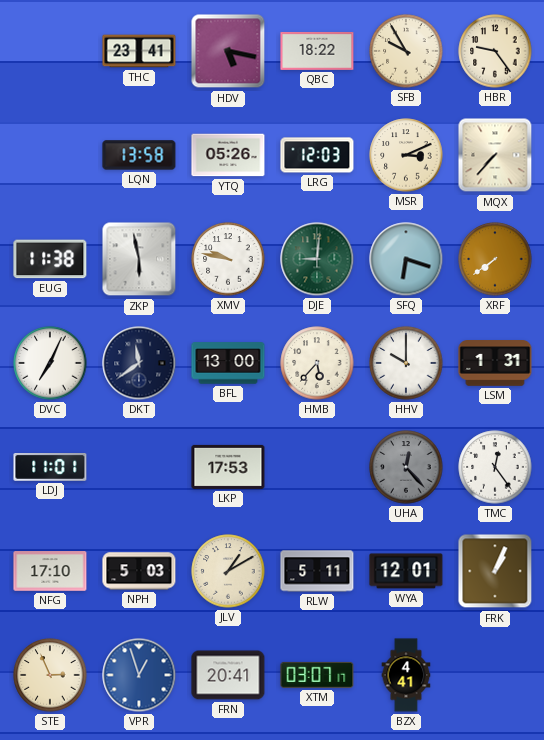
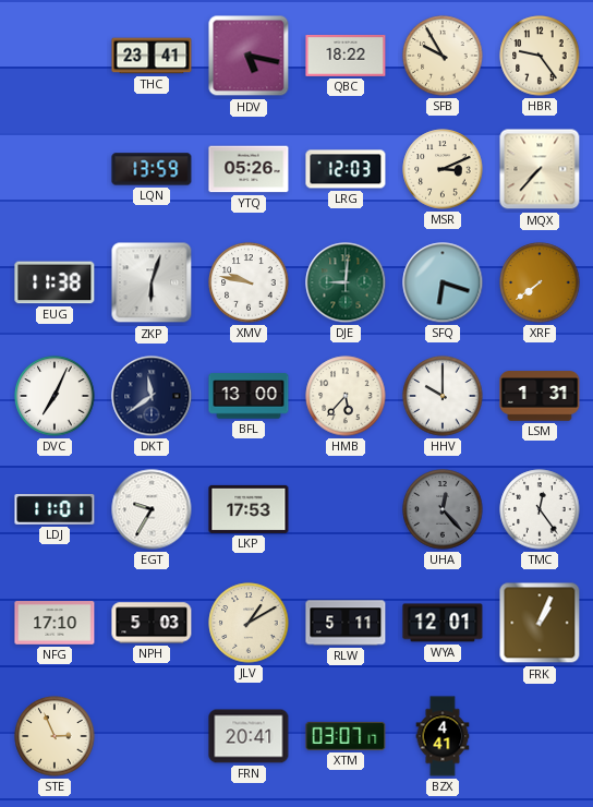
LQN: 13:58 -> 13:59
ZKP: 5:58 -> 6:03
EGT: none -> 9:35
VPR: 12:57 -> none
